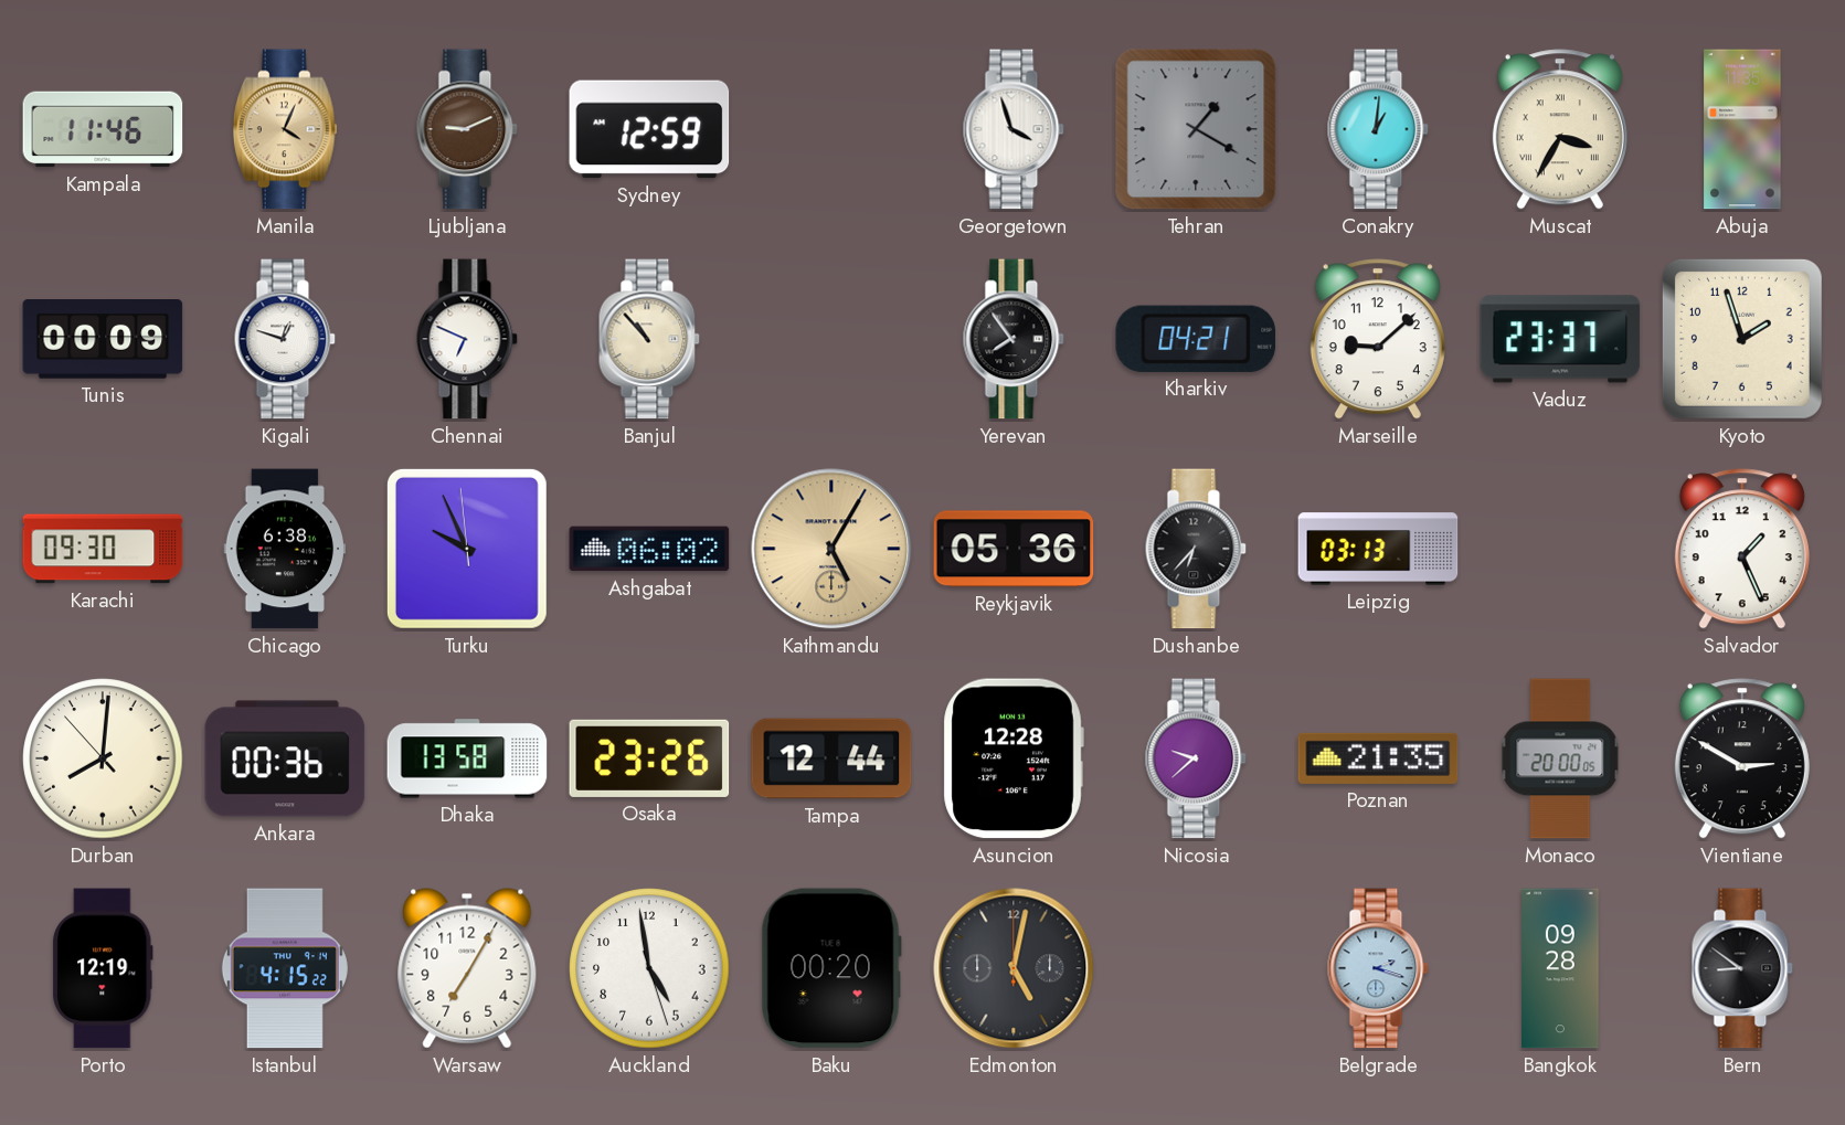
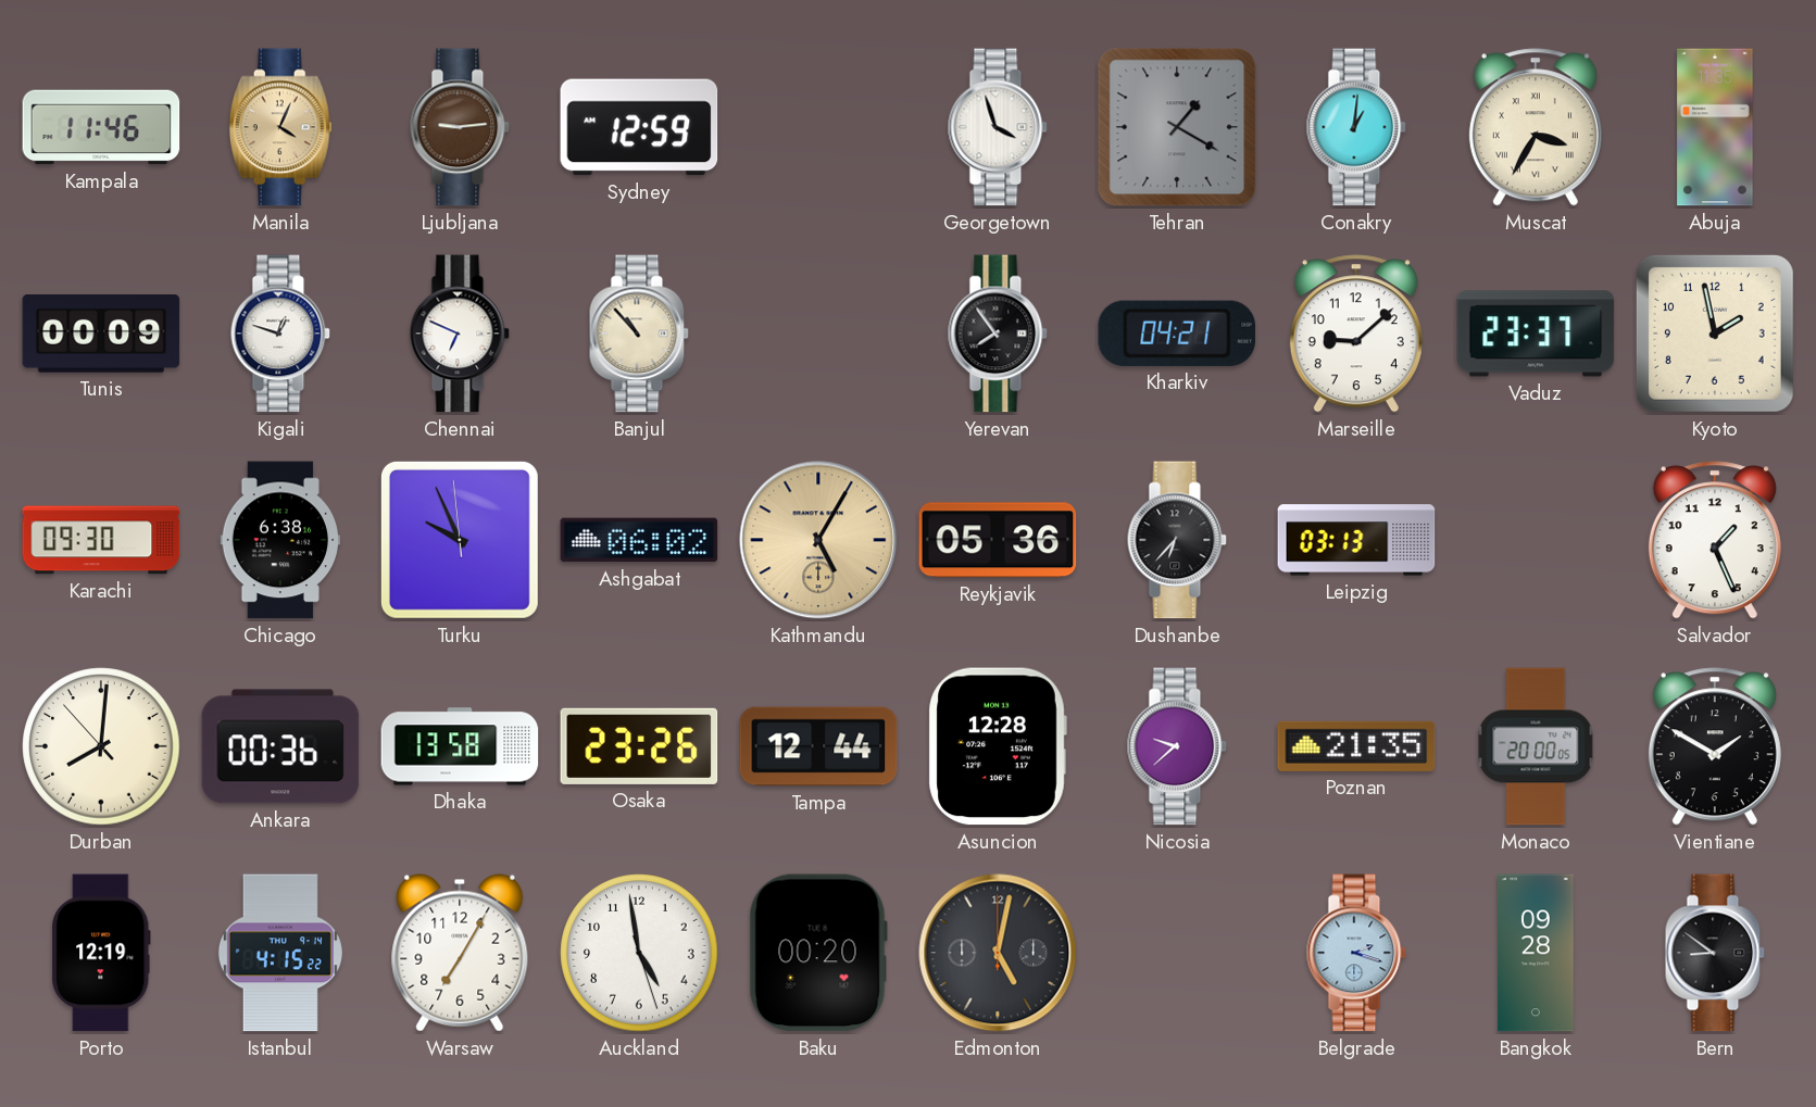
Ljubljana: 9:11 -> 9:14
Kyoto: 1:57 -> 1:58
Vientiane: 2:50 -> 1:50
